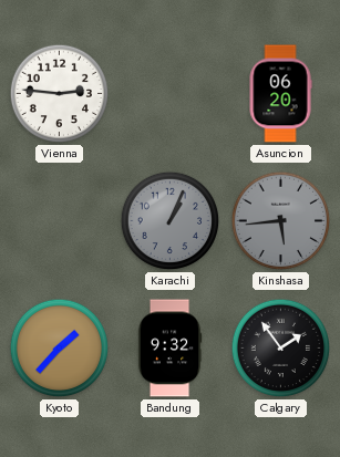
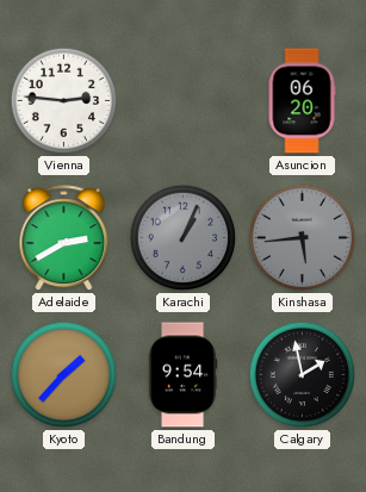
Adelaide: none -> 2:40
Bandung: 9:32 -> 9:54
Calgary: 1:54 -> 1:58
